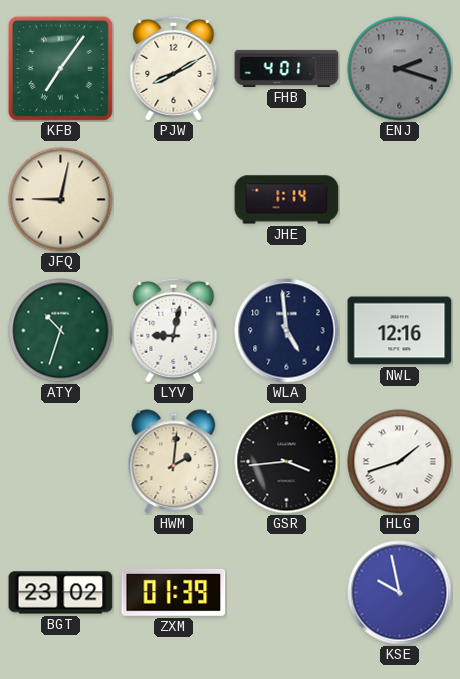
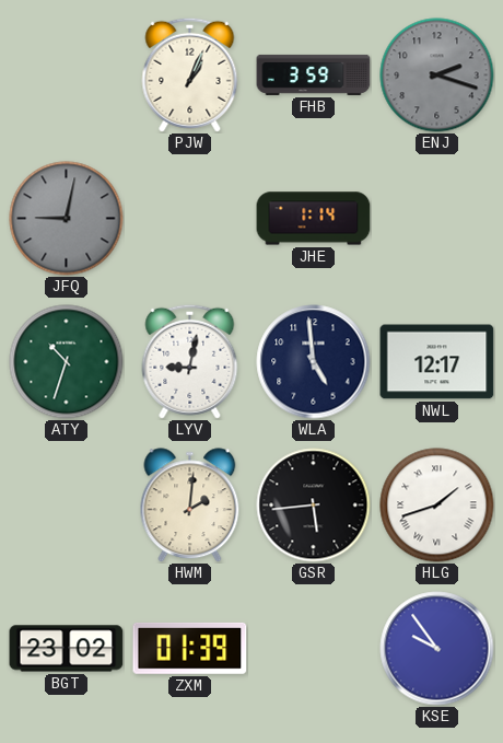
KFB: 7:06 -> none
PJW: 8:10 -> 1:04
FHB: 4:01 -> 3:59
JFQ dial: cream -> grey
NWL: 12:16 -> 12:17
GSR: 3:44 -> 5:44
KSE: 9:58 -> 9:54
